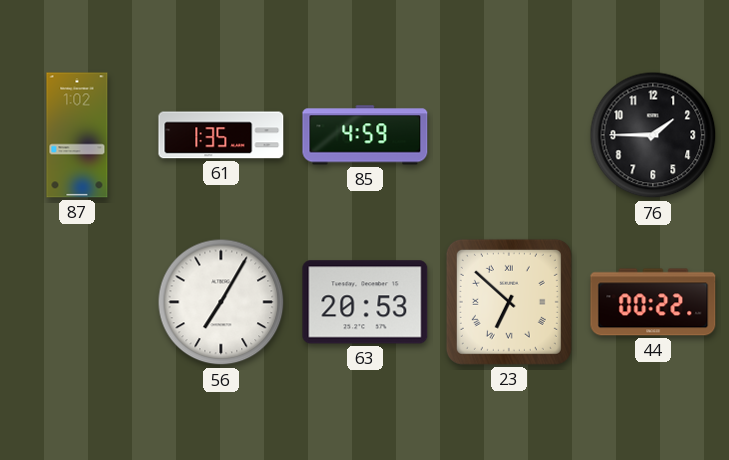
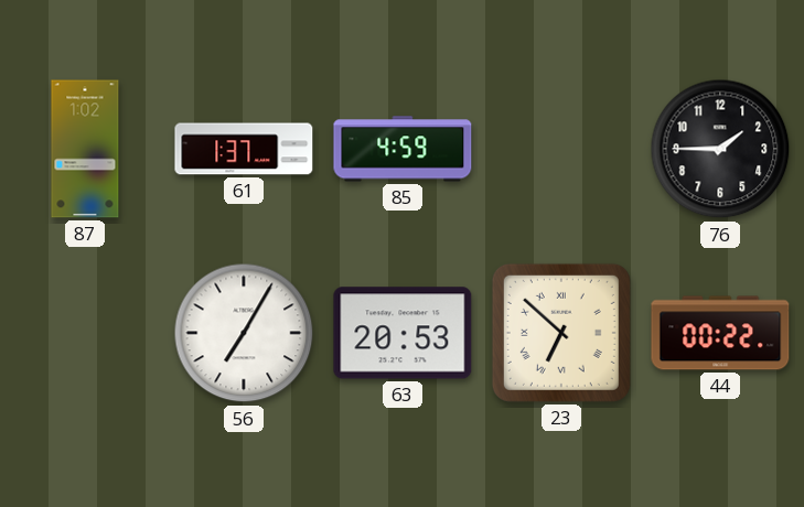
61: 1:35 -> 1:37
